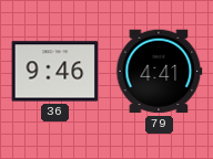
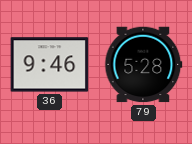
79: 4:41 -> 5:28
